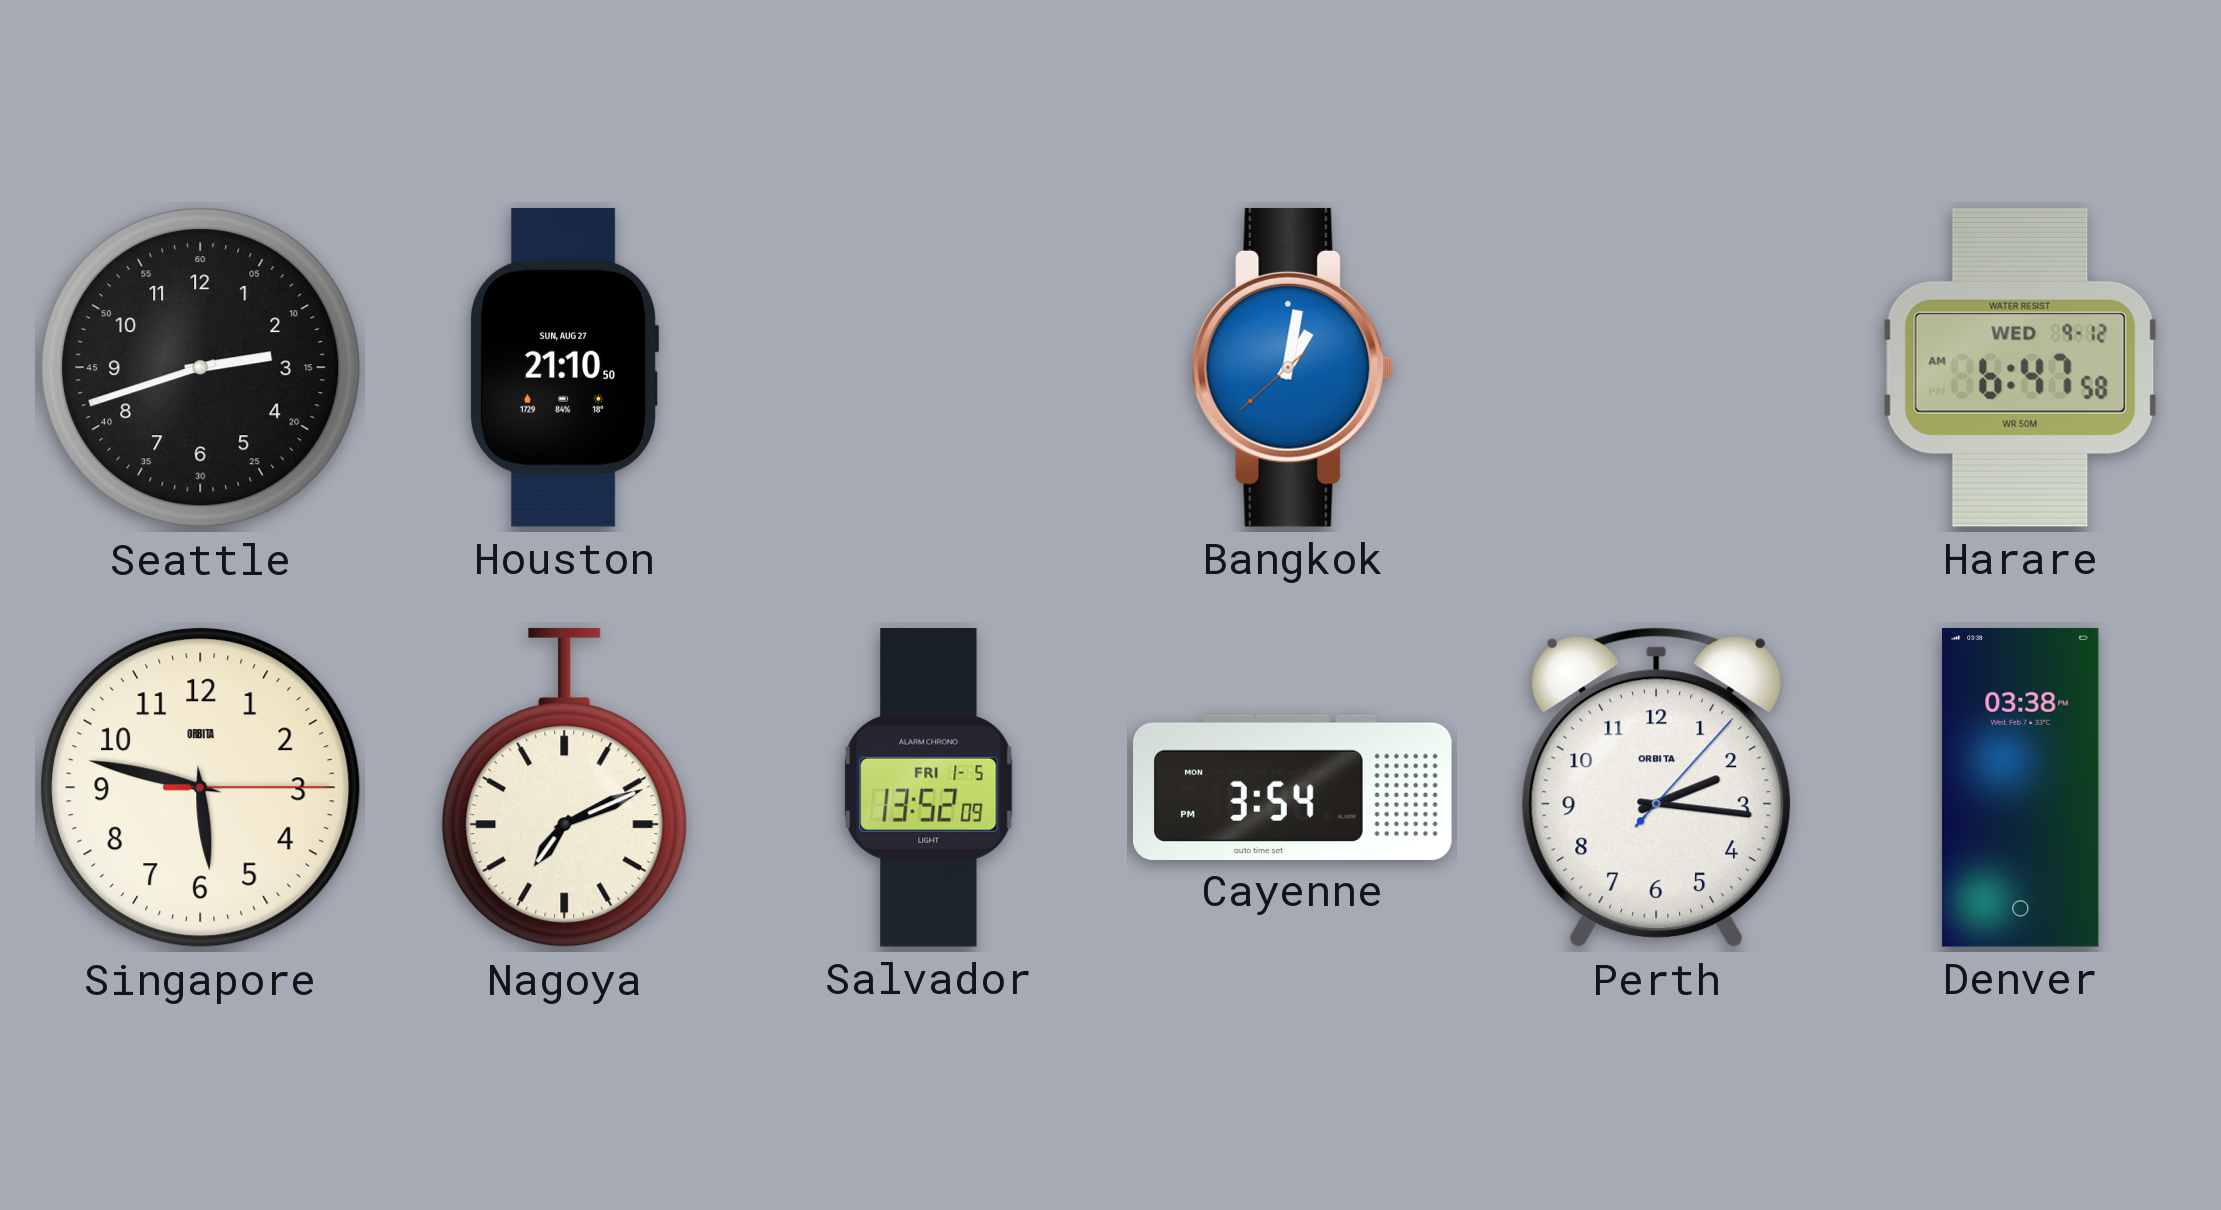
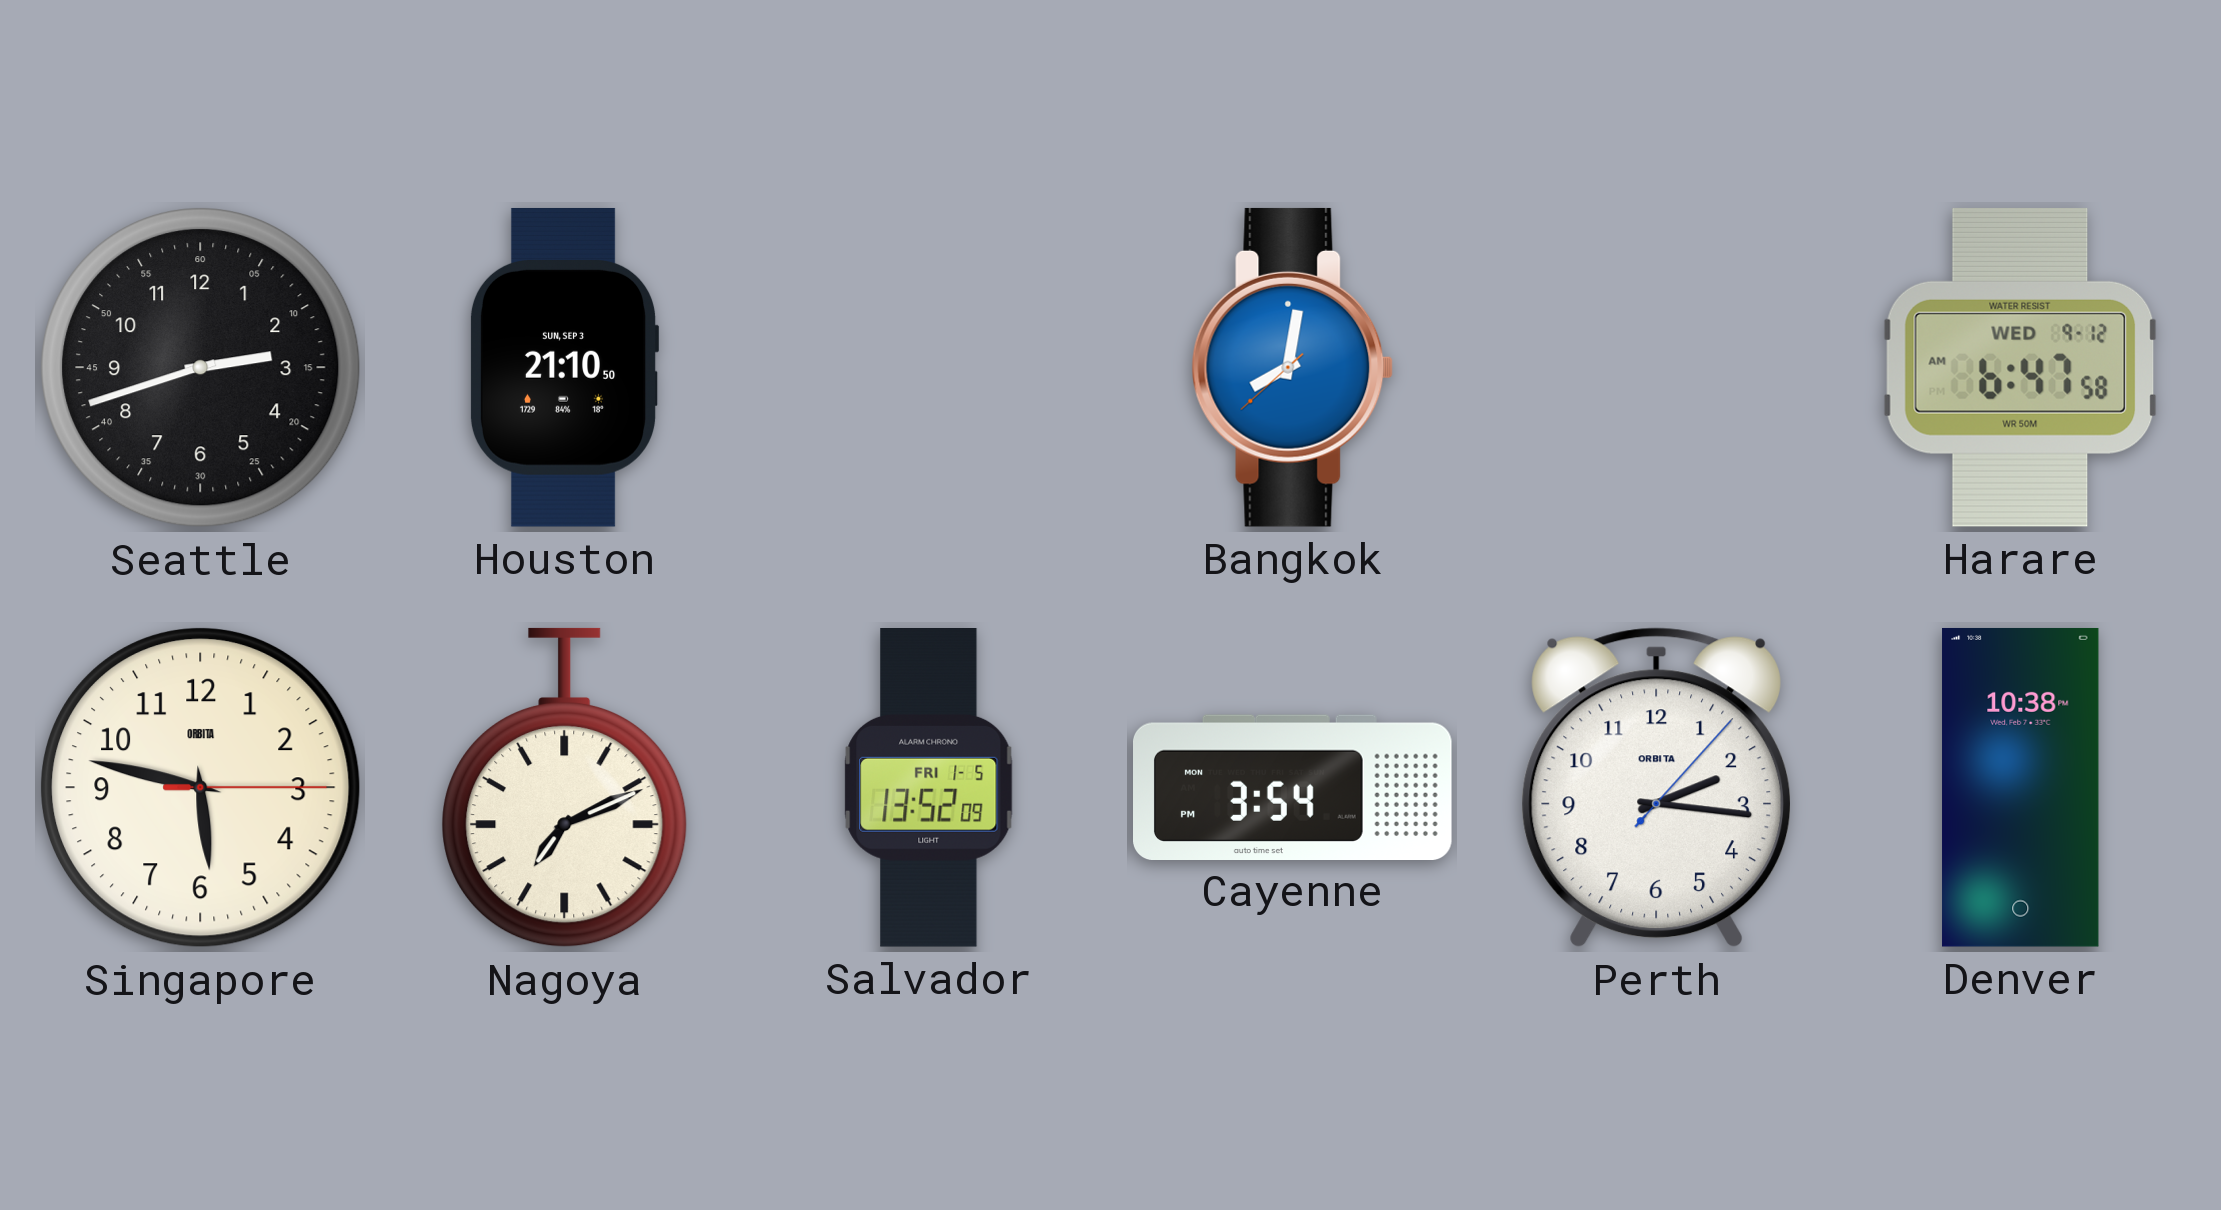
Houston date: SUN, AUG 27 -> SUN, SEP 3
Bangkok: 1:01 -> 8:01
Denver: 03:38 -> 10:38
